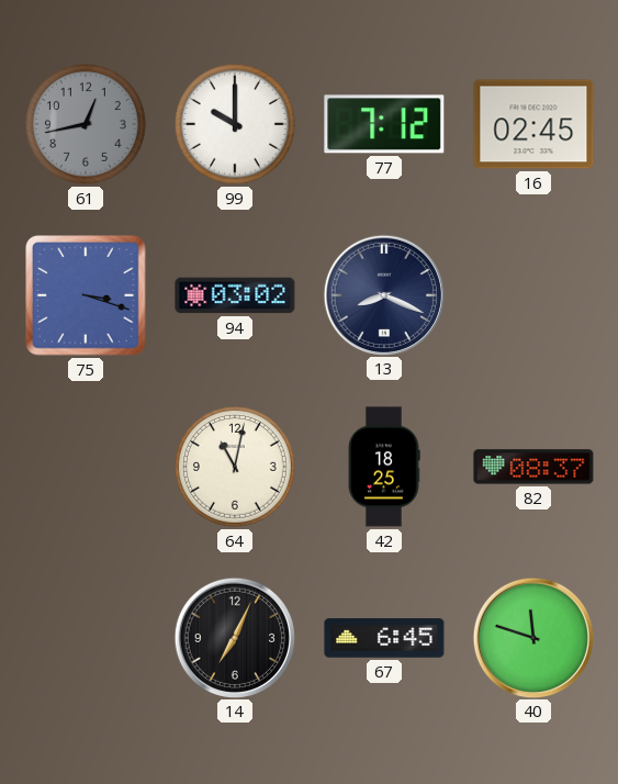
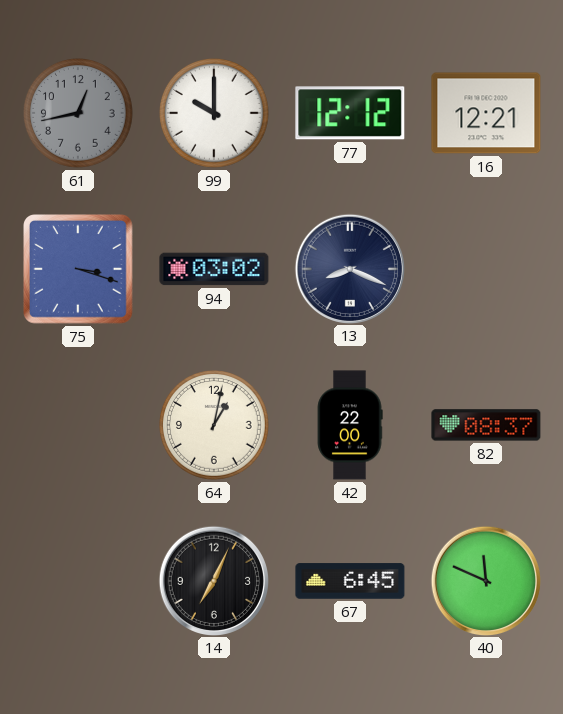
77: 7:12 -> 12:12
16: 02:45 -> 12:21
64: 11:02 -> 1:02
42: 18:25 -> 22:00
40: 11:48 -> 11:49
